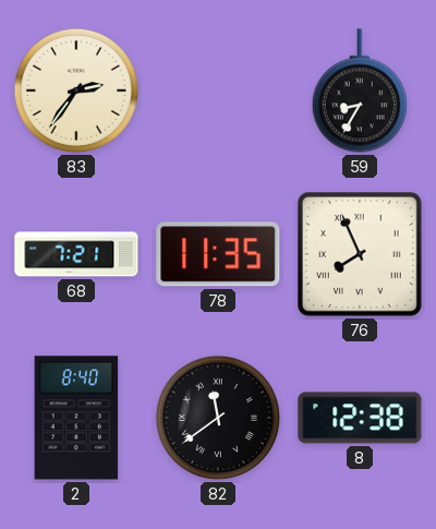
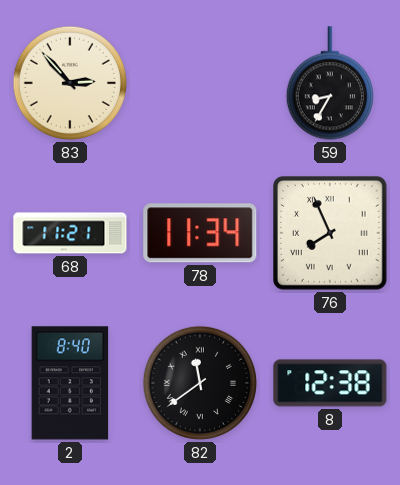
83: 2:36 -> 2:53
68: 7:21 -> 11:21
78: 11:35 -> 11:34
